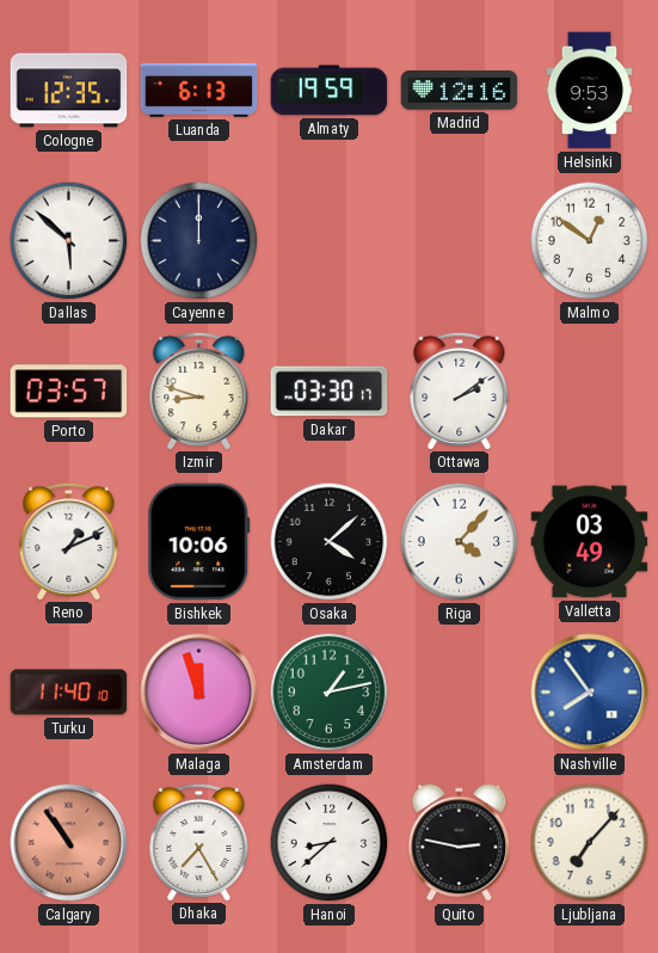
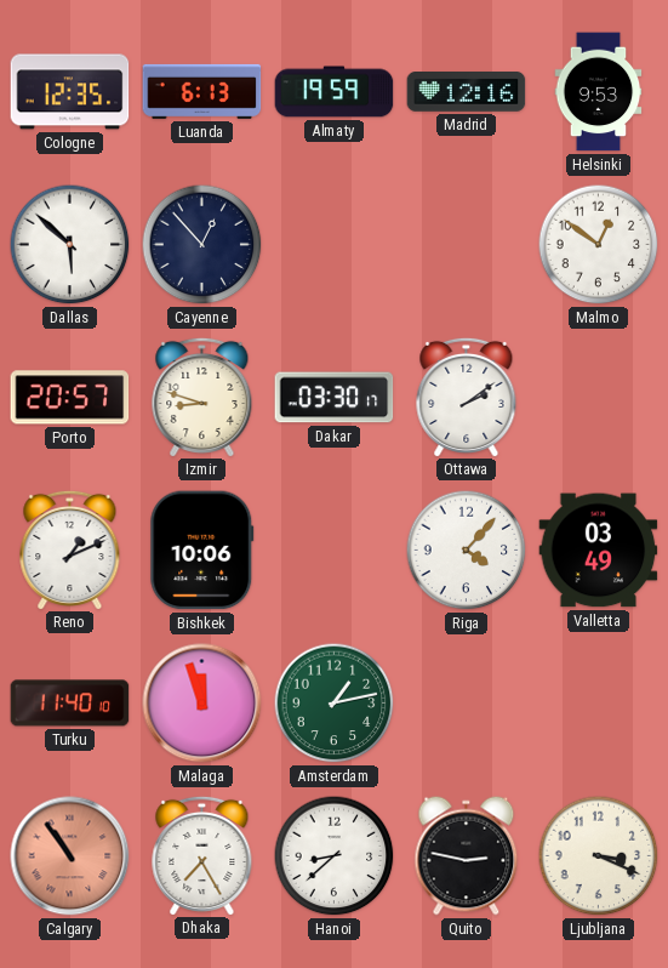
Cayenne: 12:00 -> 12:53
Porto: 03:57 -> 20:57
Osaka: 4:08 -> none
Nashville: 7:54 -> none
Ljubljana: 7:07 -> 3:19
